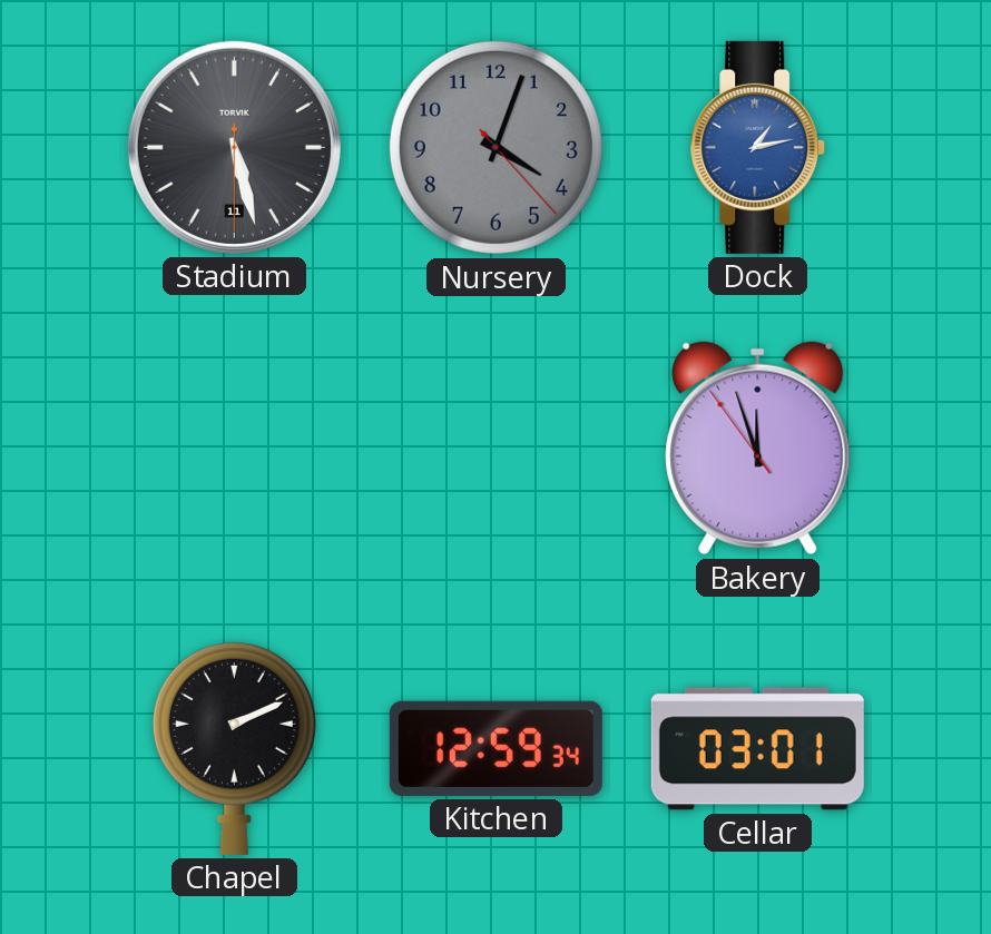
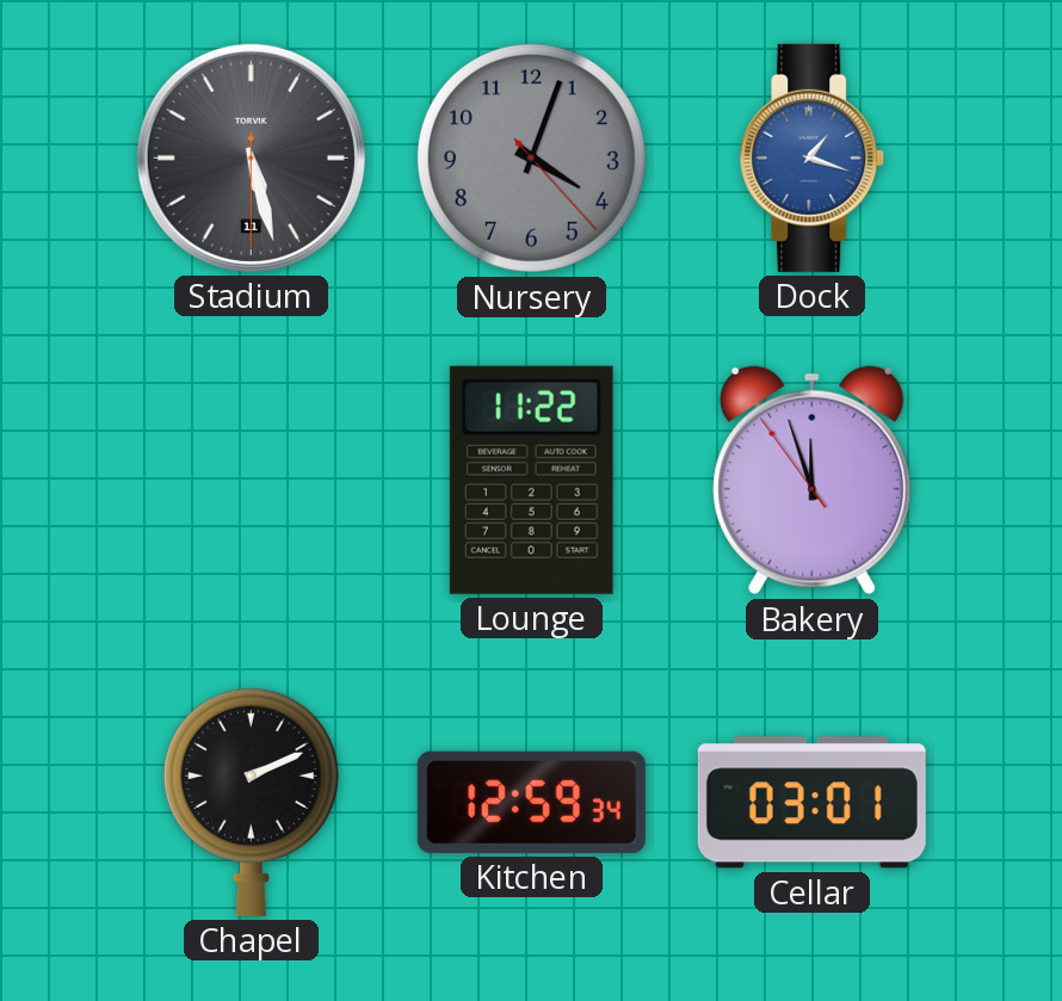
Dock: 1:13 -> 1:18
Lounge: none -> 11:22
